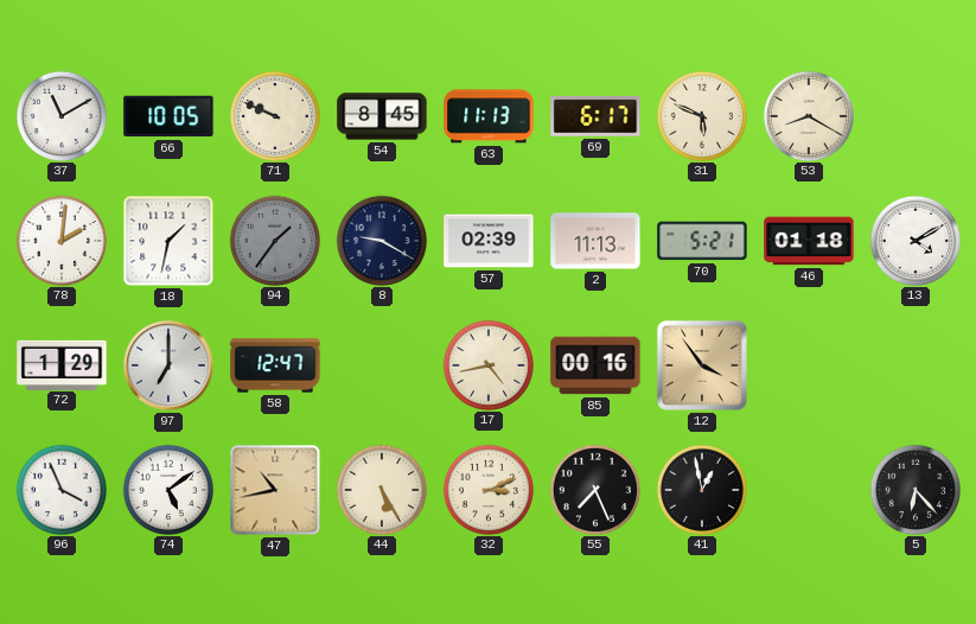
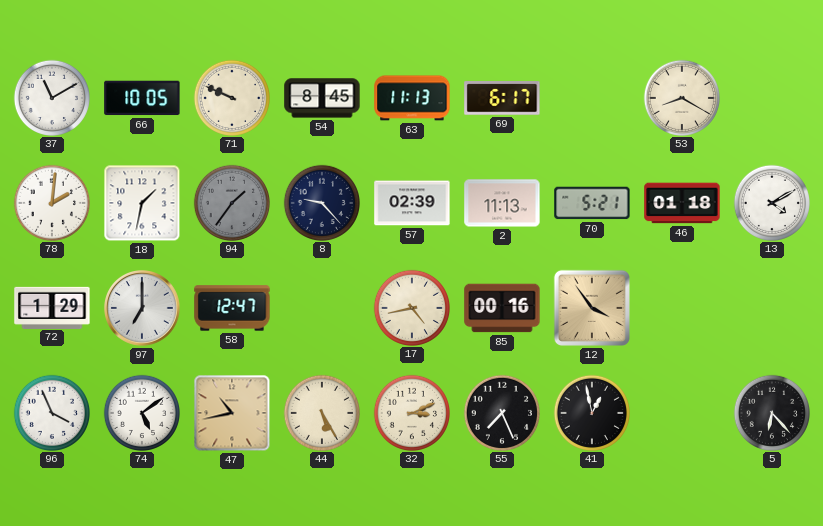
31: 5:49 -> none
8: 9:20 -> 9:23
